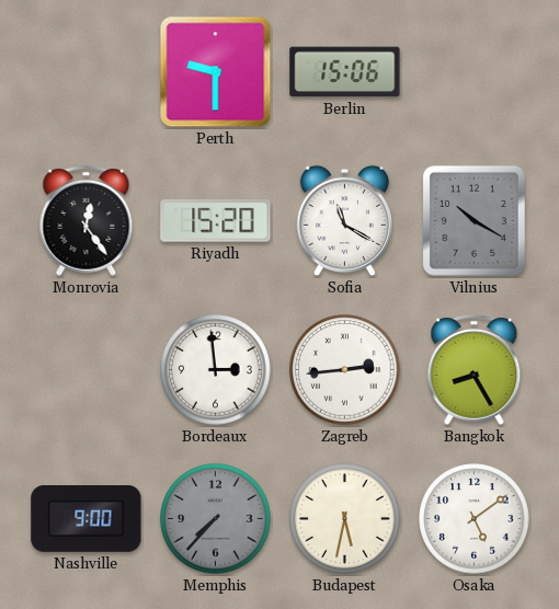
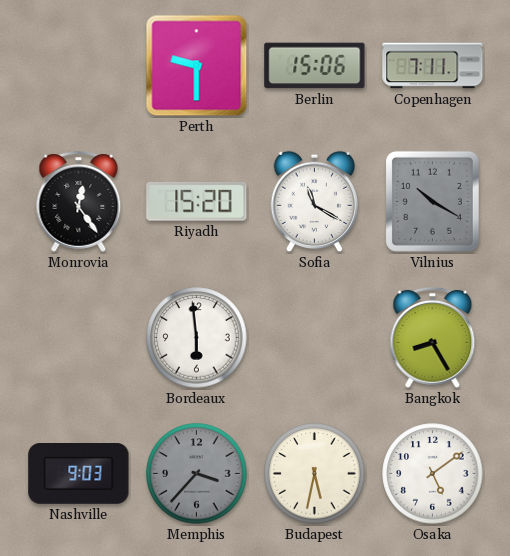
Copenhagen: none -> 7:11
Bordeaux: 2:59 -> 5:59
Zagreb: 2:44 -> none
Nashville: 9:00 -> 9:03
Memphis: 7:37 -> 3:37
